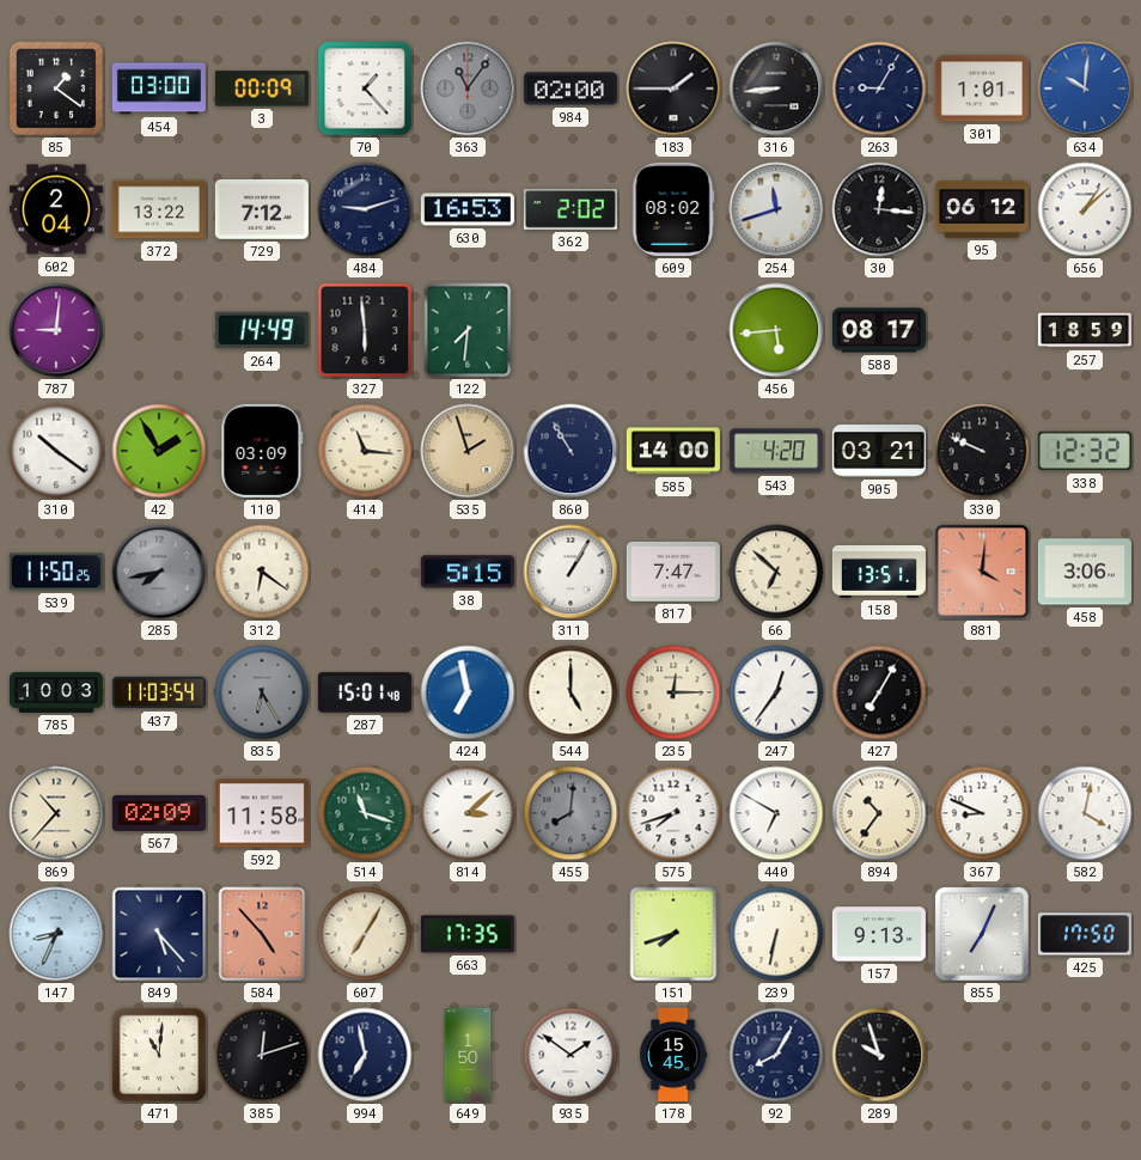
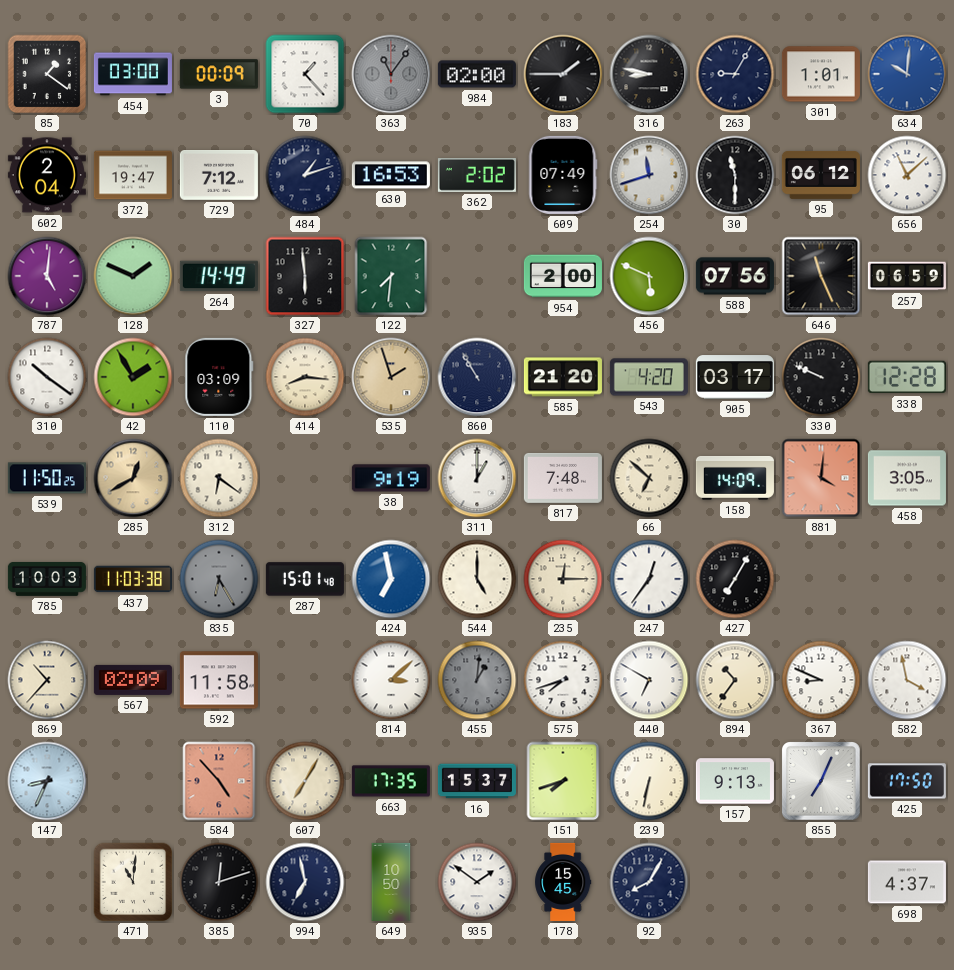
316: 8:44 -> 8:47
372: 13:22 -> 19:47
484: 9:12 -> 1:12
609: 08:02 -> 07:49
30: 12:16 -> 11:30
656: 1:08 -> 11:08
787: 9:01 -> 5:01
128: none -> 1:49
954: none -> 2:00
456: 5:44 -> 5:49
588: 08:17 -> 07:56
646: none -> 11:26
257: 18:59 -> 06:59
414: 11:16 -> 8:16
585: 14:00 -> 21:20
905: 03:21 -> 03:17
338: 12:32 -> 12:28
285: 7:43 -> 12:40
285 dial: grey -> champagne
38: 5:15 -> 9:19
311: 1:05 -> 1:00
817: 7:47 -> 7:48
158: 13:51 -> 14:09
458: 3:06 -> 3:05
437: 11:03:54 -> 11:03:38
514: 11:18 -> none
455: 8:01 -> 1:01
582: 4:02 -> 3:58
849: 5:23 -> none
16: none -> 15:37
649: 1:50 -> 10:50
289: 9:57 -> none
698: none -> 4:37
